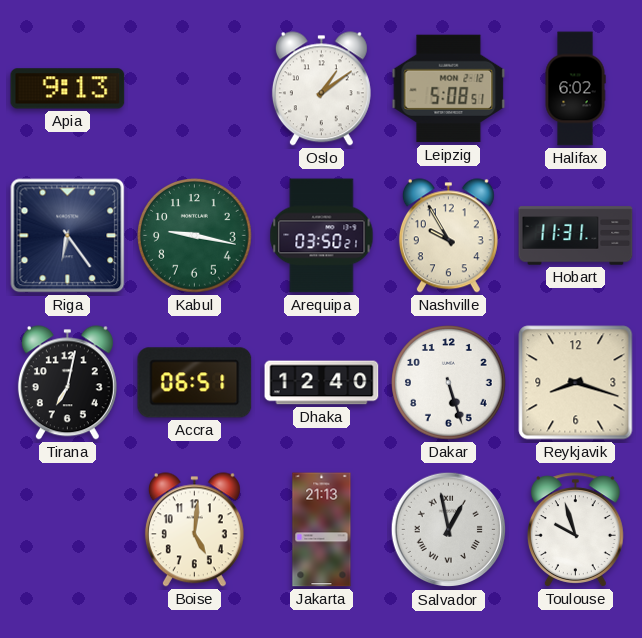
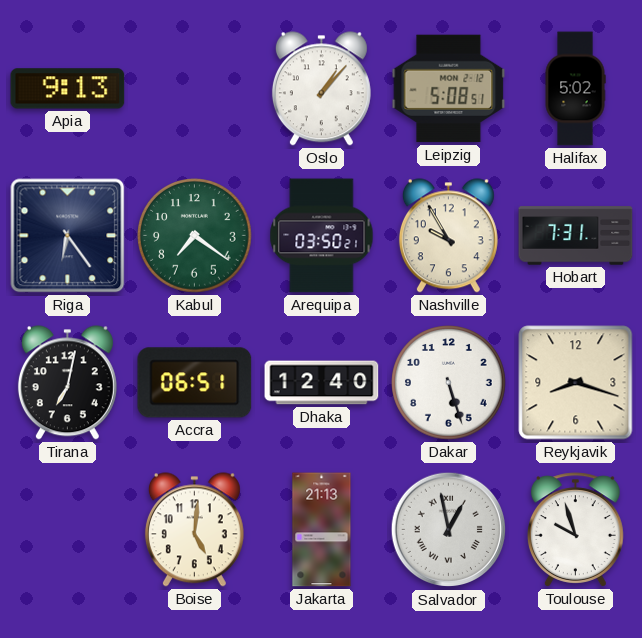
Oslo: 1:09 -> 1:07
Halifax: 6:02 -> 5:02
Kabul: 9:17 -> 7:21
Hobart: 11:31 -> 7:31
